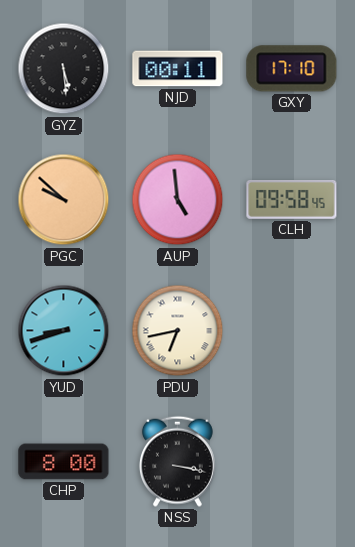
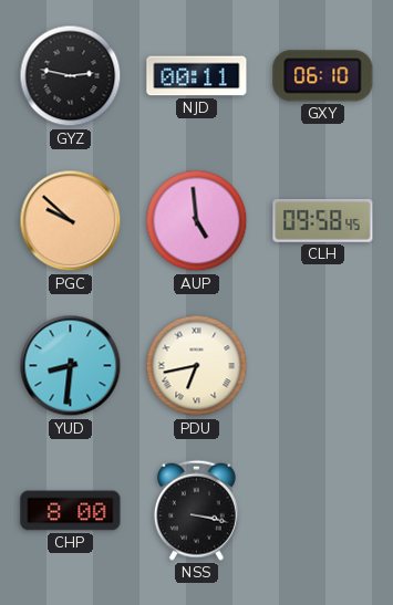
GYZ: 5:29 -> 2:47
GXY: 17:10 -> 06:10
YUD: 8:42 -> 8:31
